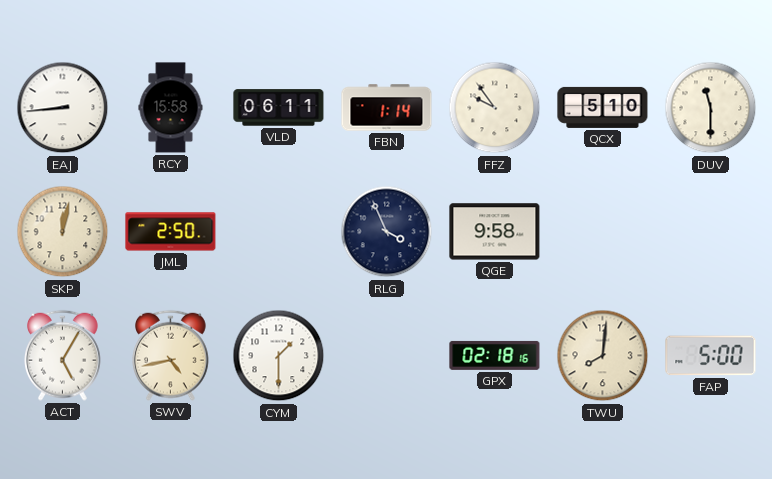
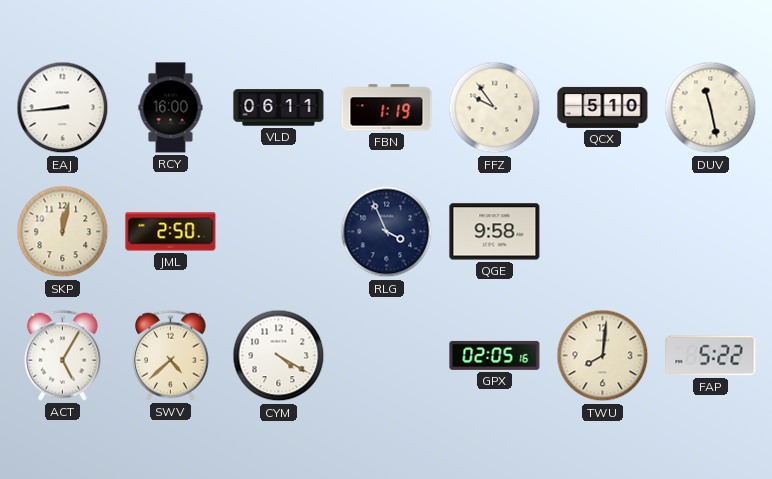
RCY: 15:58 -> 16:00
FBN: 1:14 -> 1:19
DUV: 11:30 -> 11:28
SWV: 4:43 -> 4:38
CYM: 1:30 -> 4:20
GPX: 02:18 -> 02:05
FAP: 5:00 -> 5:22
